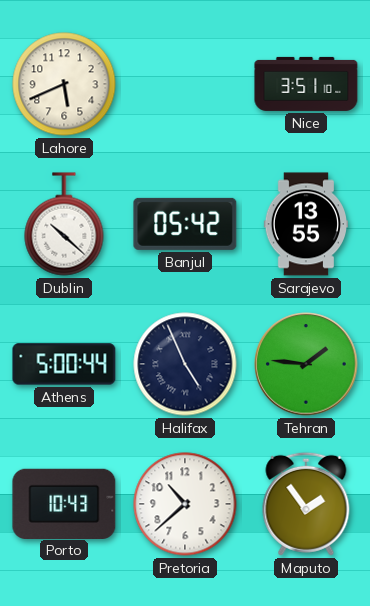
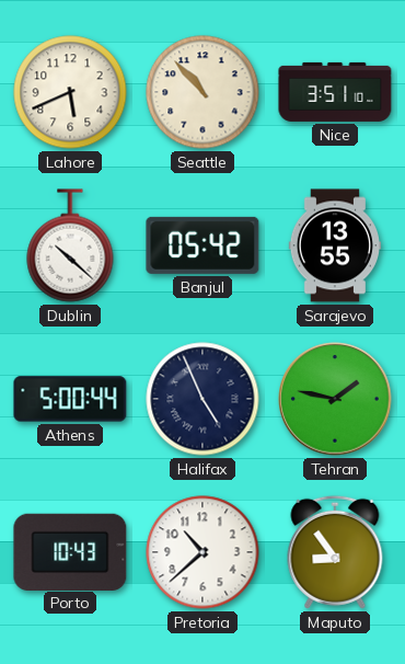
Seattle: none -> 10:53
Tehran: 1:46 -> 1:47
Maputo: 1:54 -> 8:54
